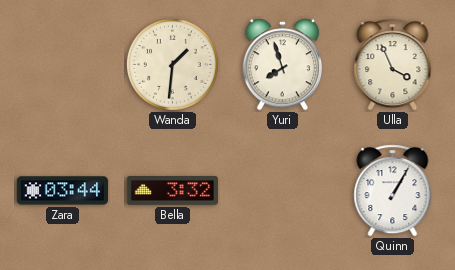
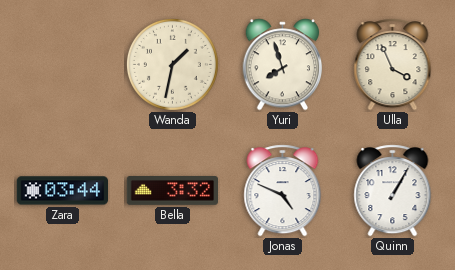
Wanda: 1:31 -> 1:32
Jonas: none -> 4:49
